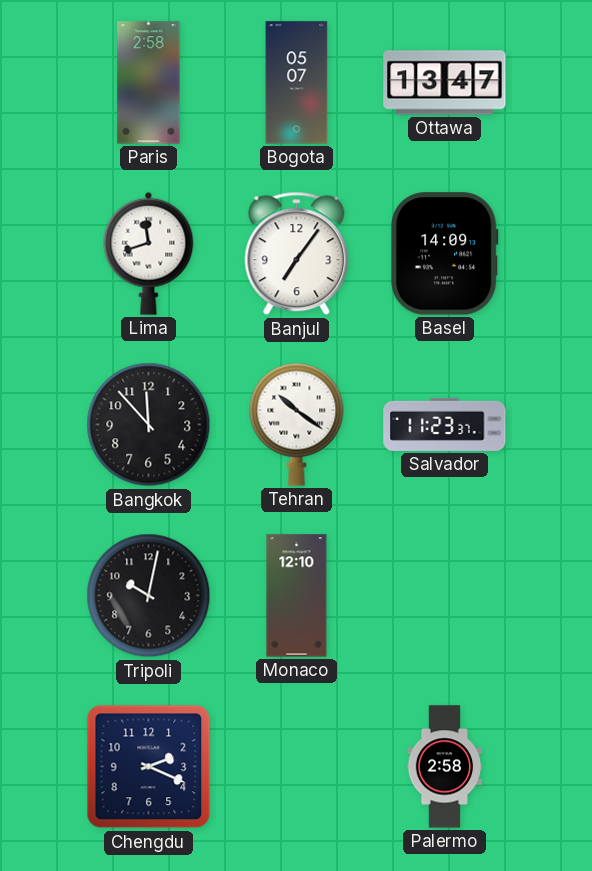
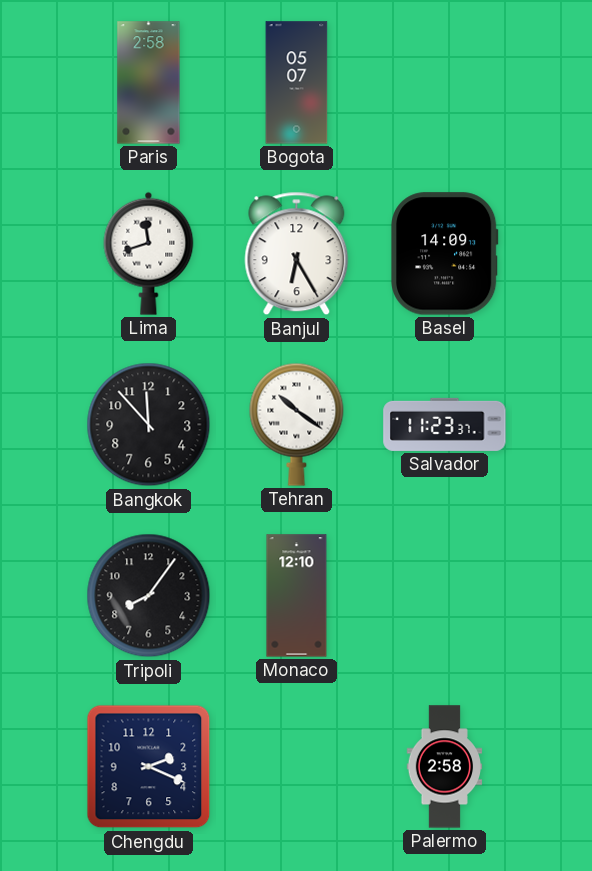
Ottawa: 13:47 -> none
Banjul: 7:06 -> 6:25
Tripoli: 10:02 -> 8:06
